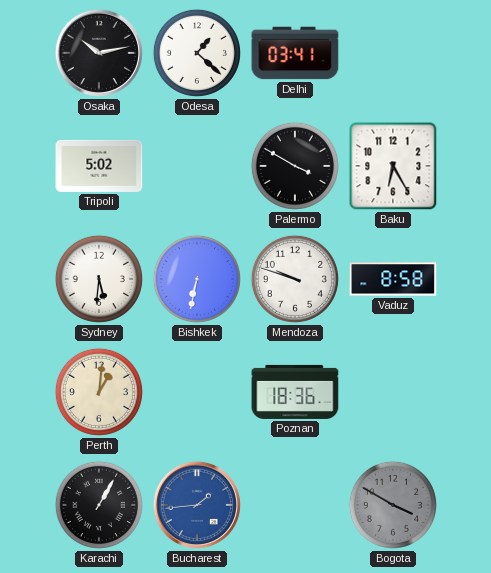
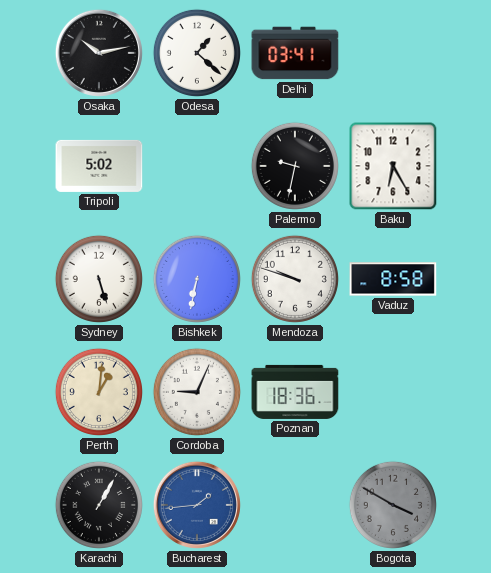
Palermo: 3:50 -> 9:32
Sydney: 5:31 -> 5:27
Cordoba: none -> 9:04
